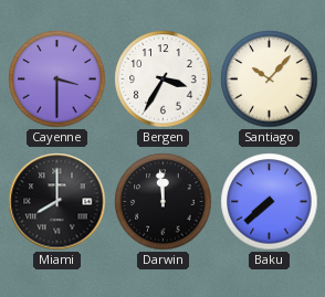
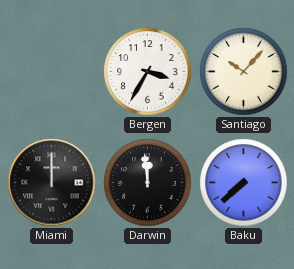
Cayenne: 3:30 -> none
Miami: 8:00 -> 12:00
